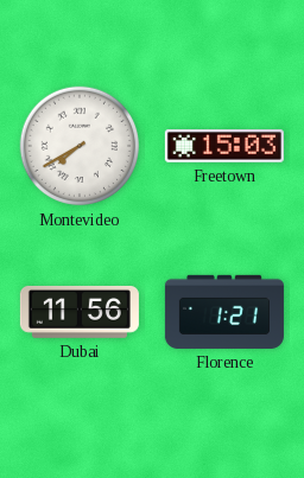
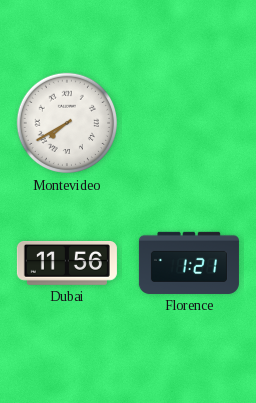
Freetown: 15:03 -> none
